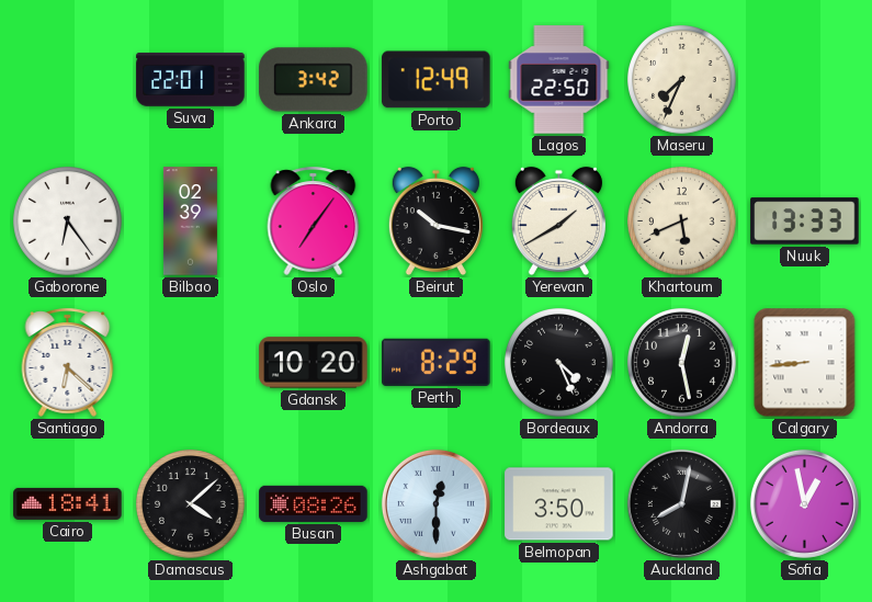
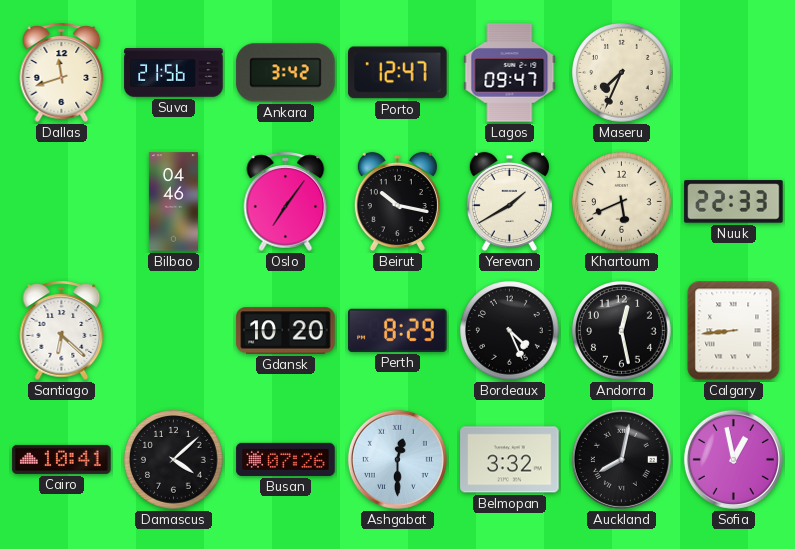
Dallas: none -> 11:42
Suva: 22:01 -> 21:56
Porto: 12:49 -> 12:47
Lagos: 22:50 -> 09:47
Gaborone: 6:24 -> none
Bilbao: 02:39 -> 04:46
Nuuk: 13:33 -> 22:33
Cairo: 18:41 -> 10:41
Busan: 08:26 -> 07:26
Belmopan: 3:50 -> 3:32
